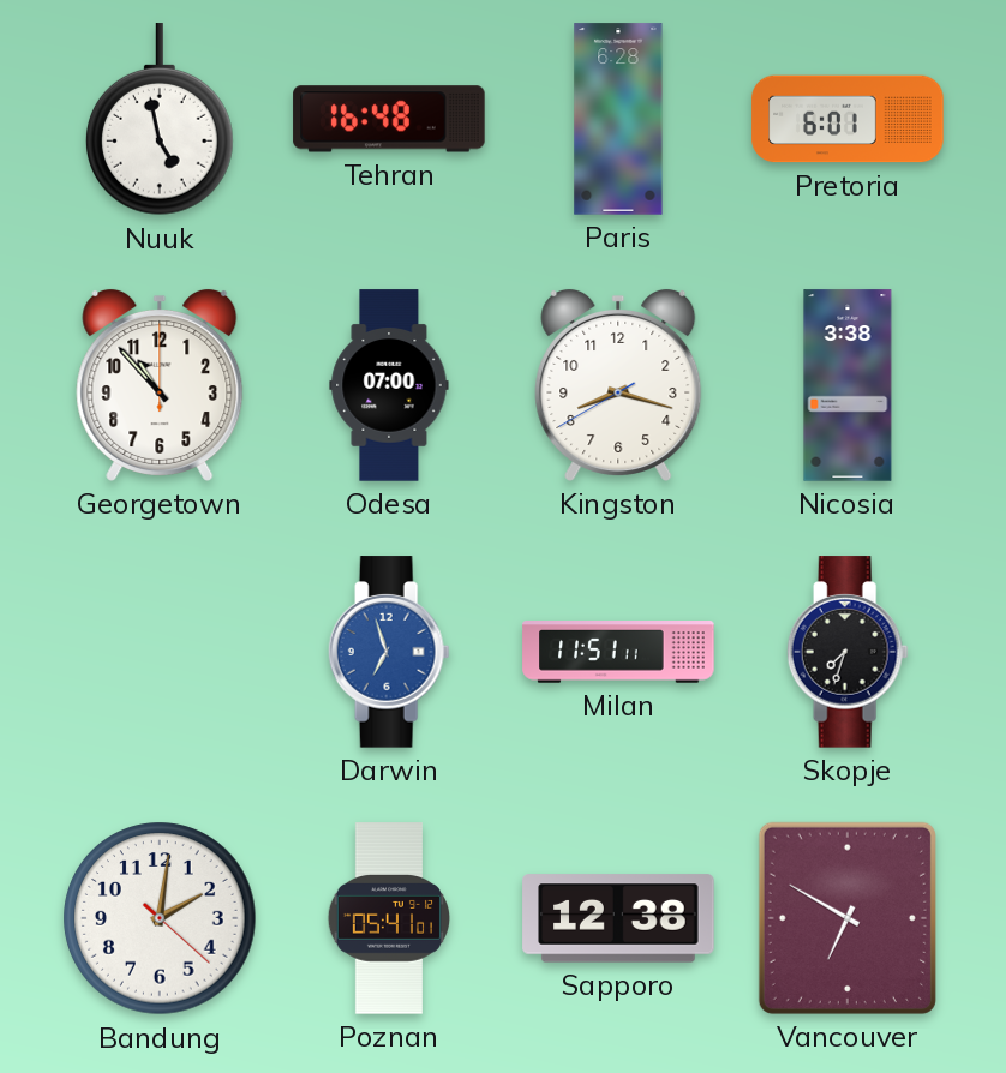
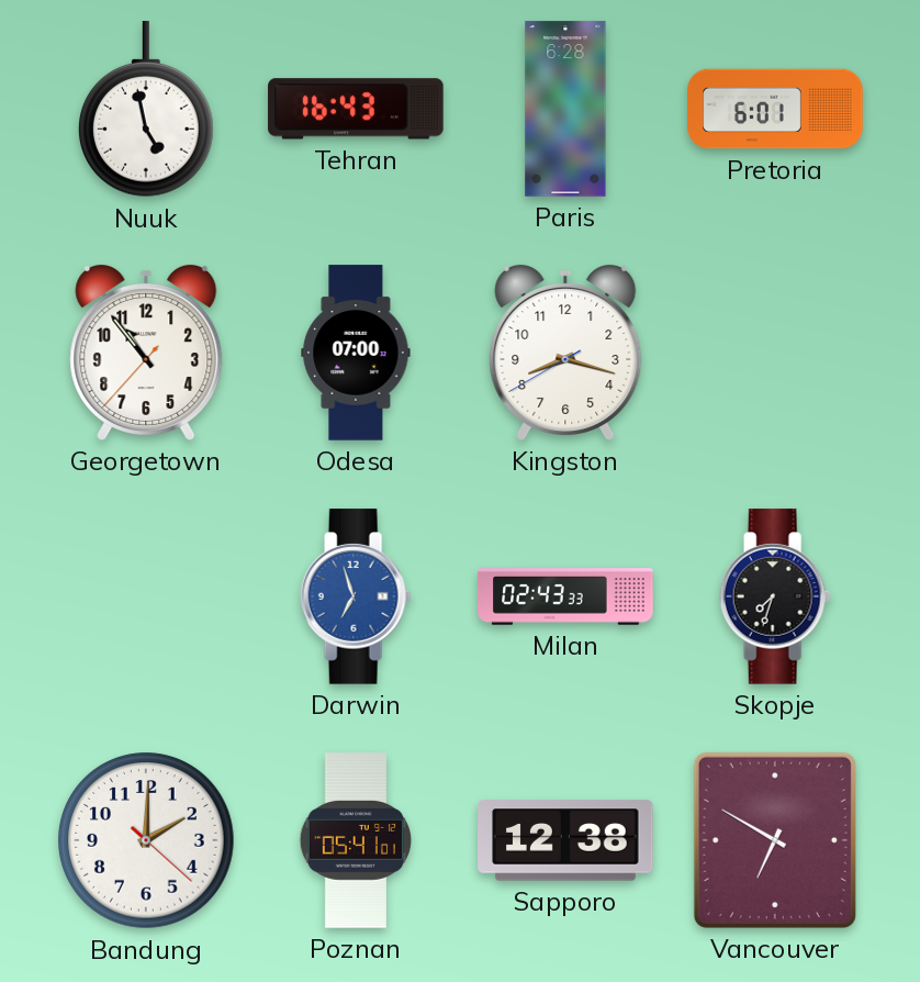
Tehran: 16:48 -> 16:43
Georgetown: 10:53:00 -> 10:53:37
Nicosia: 3:38 -> none
Milan: 11:51 -> 02:43
Bandung: 2:01 -> 2:00
